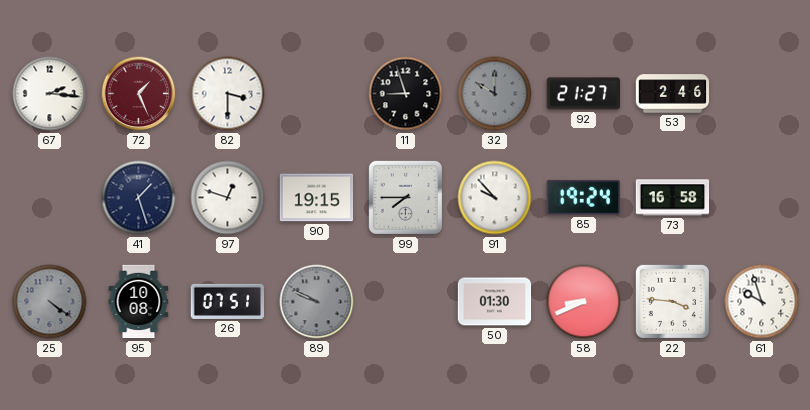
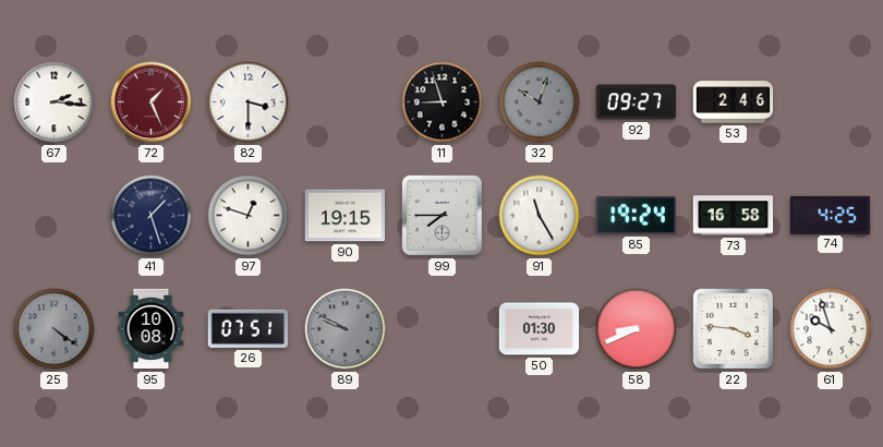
32: 10:00 -> 10:03
92: 21:27 -> 09:27
91: 9:53 -> 11:25
74: none -> 4:25
